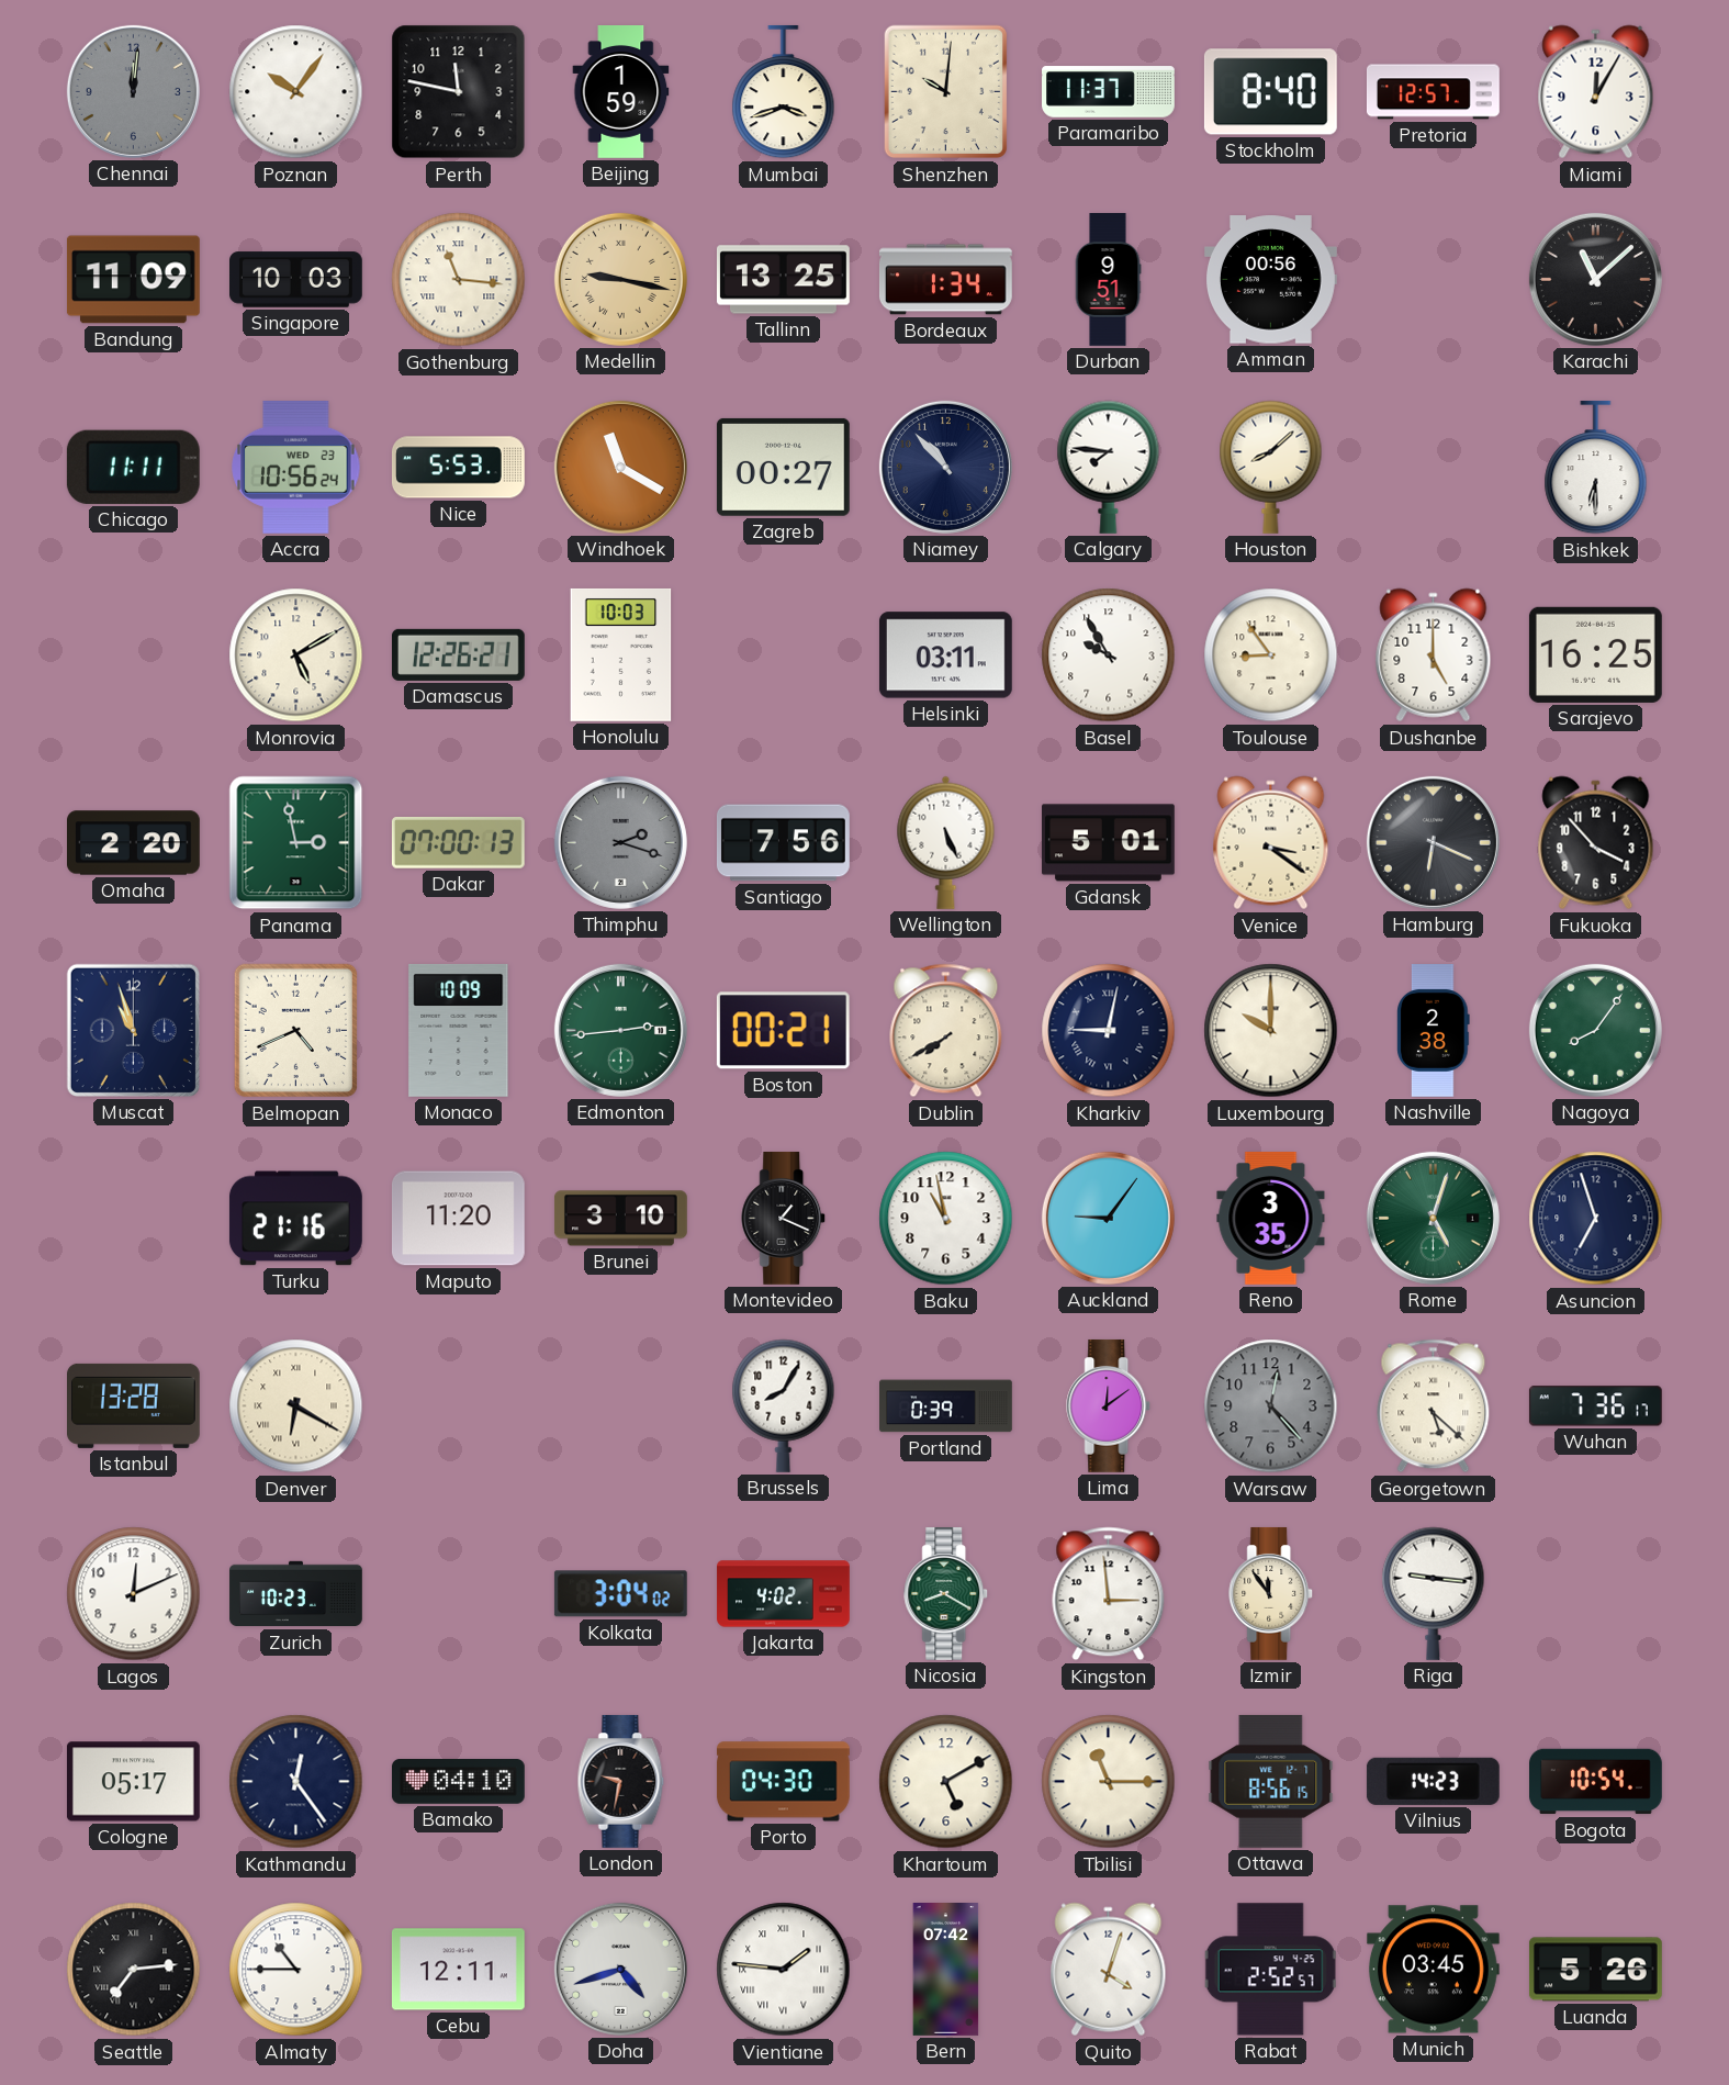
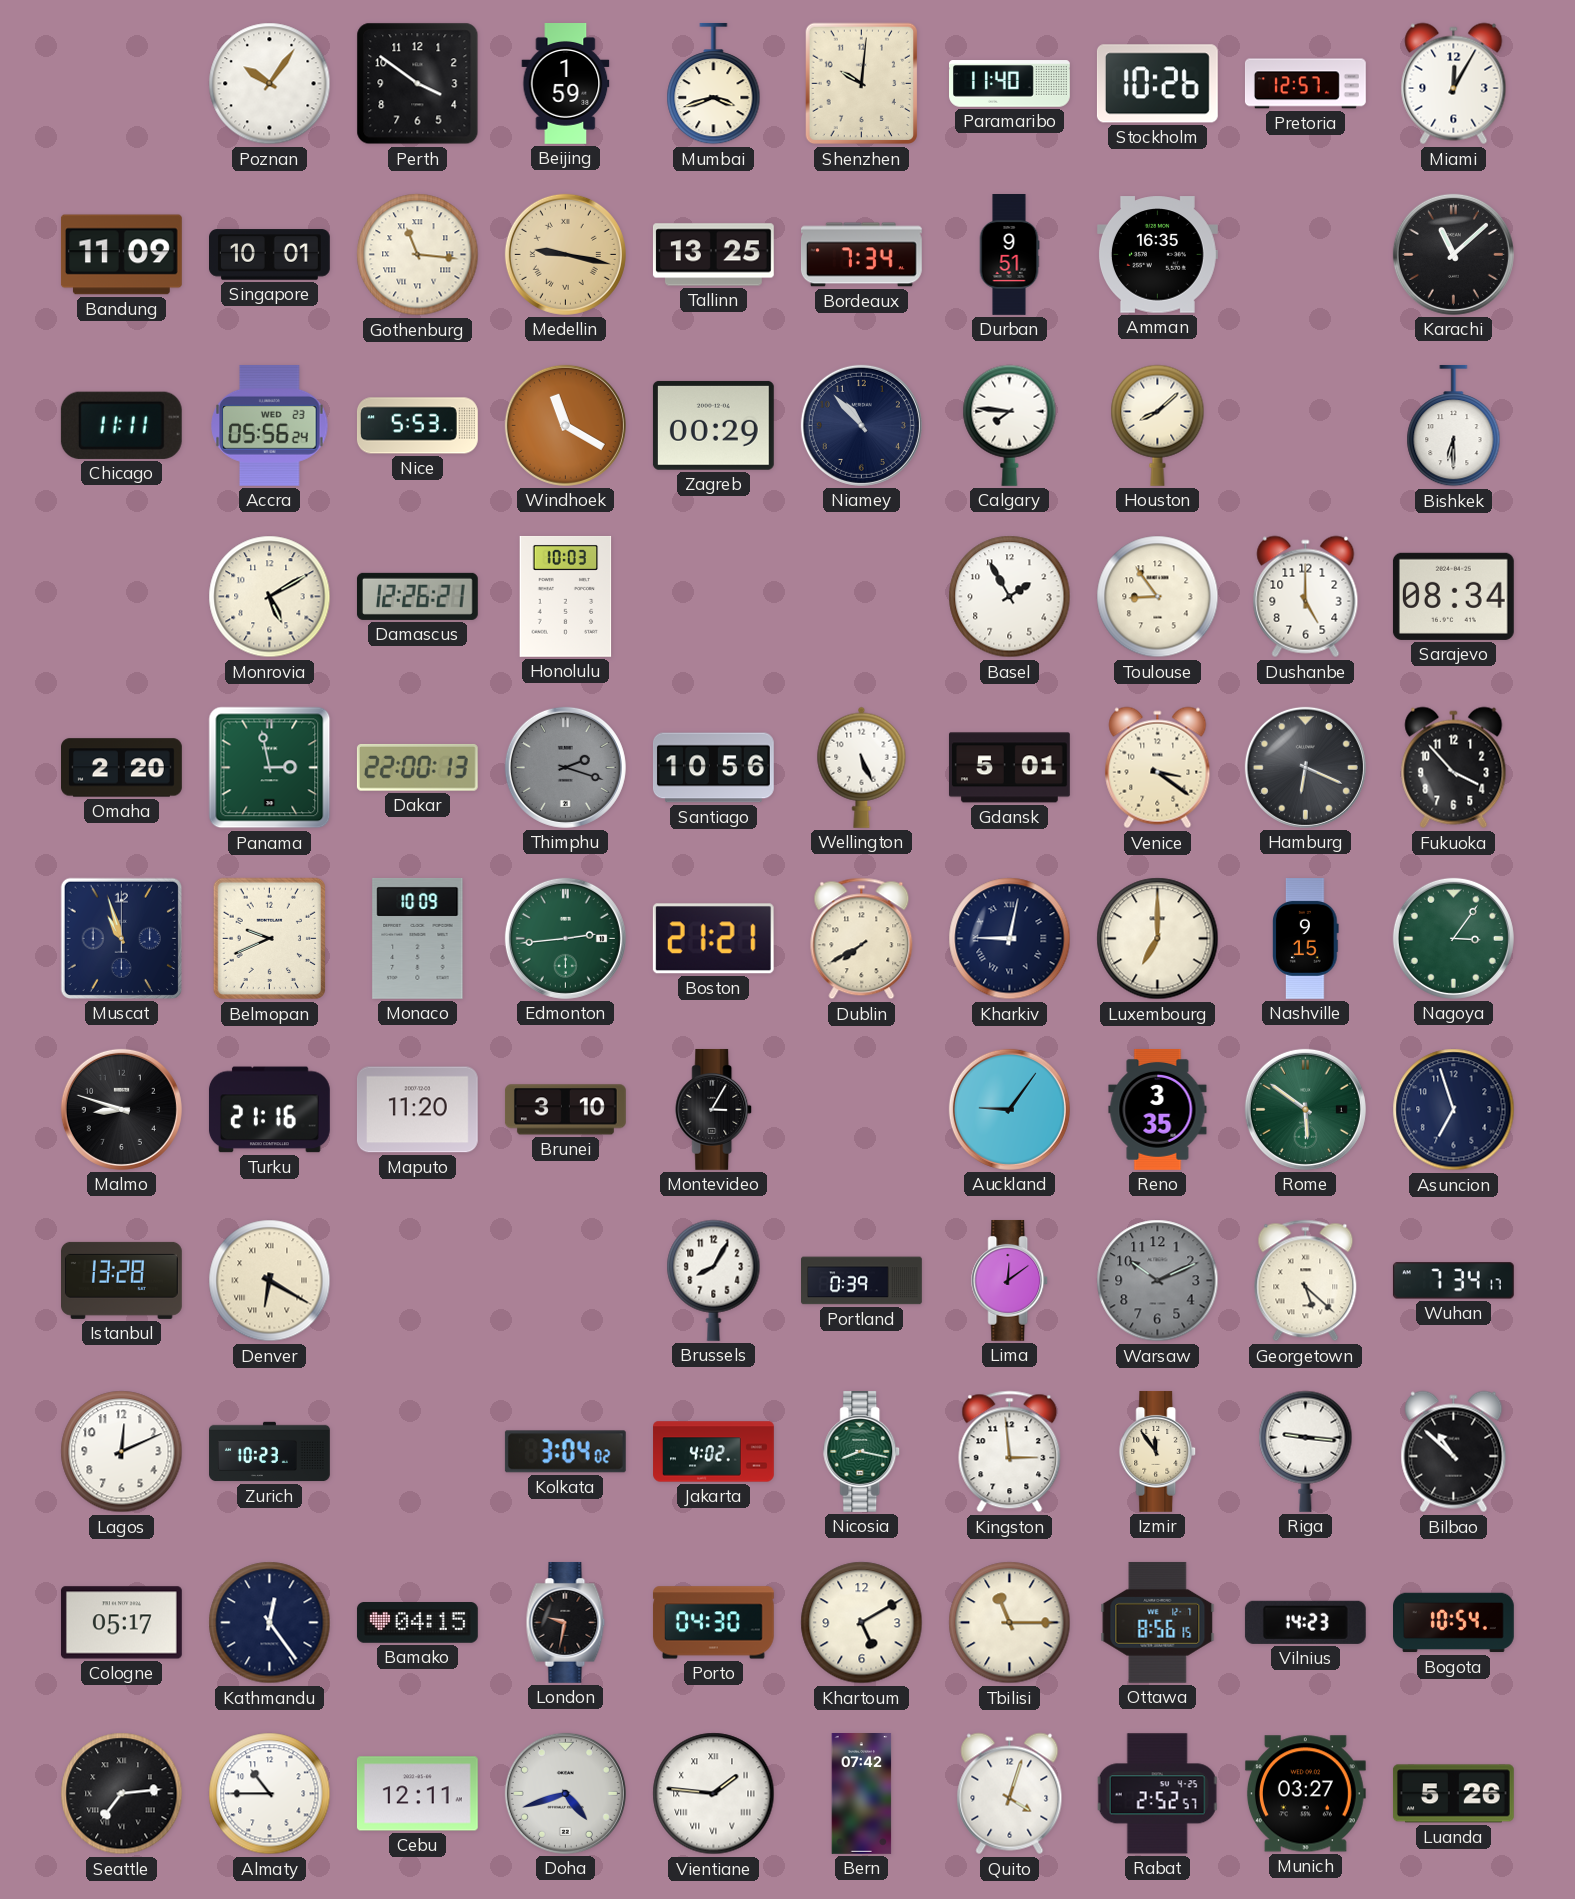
Chennai: 12:01 -> none
Perth: 11:47 -> 3:51
Paramaribo: 11:37 -> 11:40
Stockholm: 8:40 -> 10:26
Singapore: 10:03 -> 10:01
Bordeaux: 1:34 -> 7:34
Amman: 00:56 -> 16:35
Accra: 10:56 -> 05:56
Zagreb: 00:27 -> 00:29
Helsinki: 03:11 -> none
Basel: 9:55 -> 1:55
Sarajevo: 16:25 -> 08:34
Dakar: 07:00 -> 22:00
Santiago: 7:56 -> 10:56
Belmopan: 4:41 -> 9:41
Boston: 00:21 -> 21:21
Luxembourg: 10:00 -> 7:00
Nashville: 2:38 -> 9:15
Nagoya: 8:06 -> 3:06
Malmo: none -> 8:48
Montevideo: 1:19 -> 3:05
Baku: 10:58 -> none
Rome: 5:03 -> 5:51
Warsaw: 12:23 -> 10:11
Wuhan: 7:36 -> 7:34
Nicosia: 8:20 -> 8:17
Bilbao: none -> 10:52
Bamako: 04:10 -> 04:15
Munich: 03:45 -> 03:27
